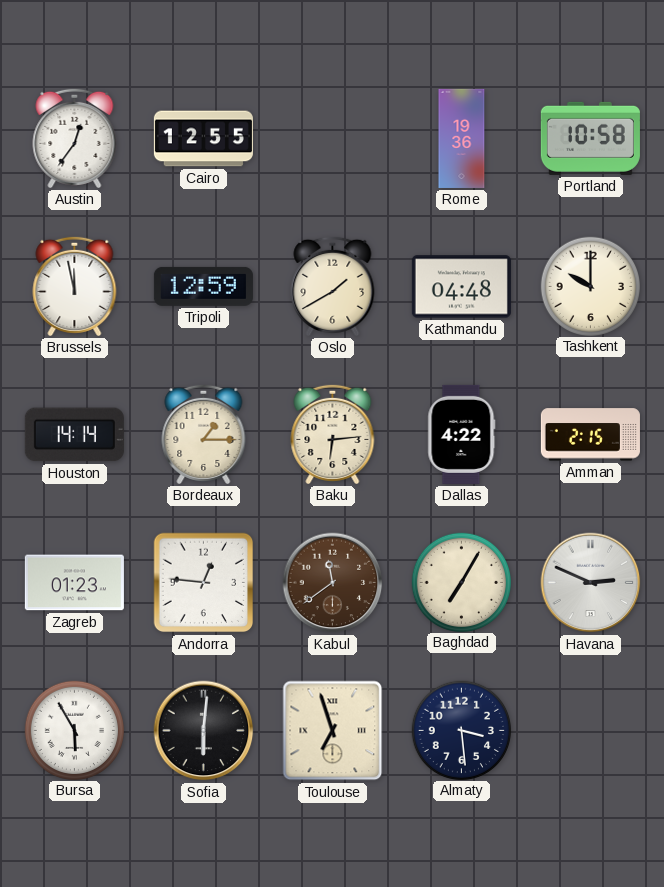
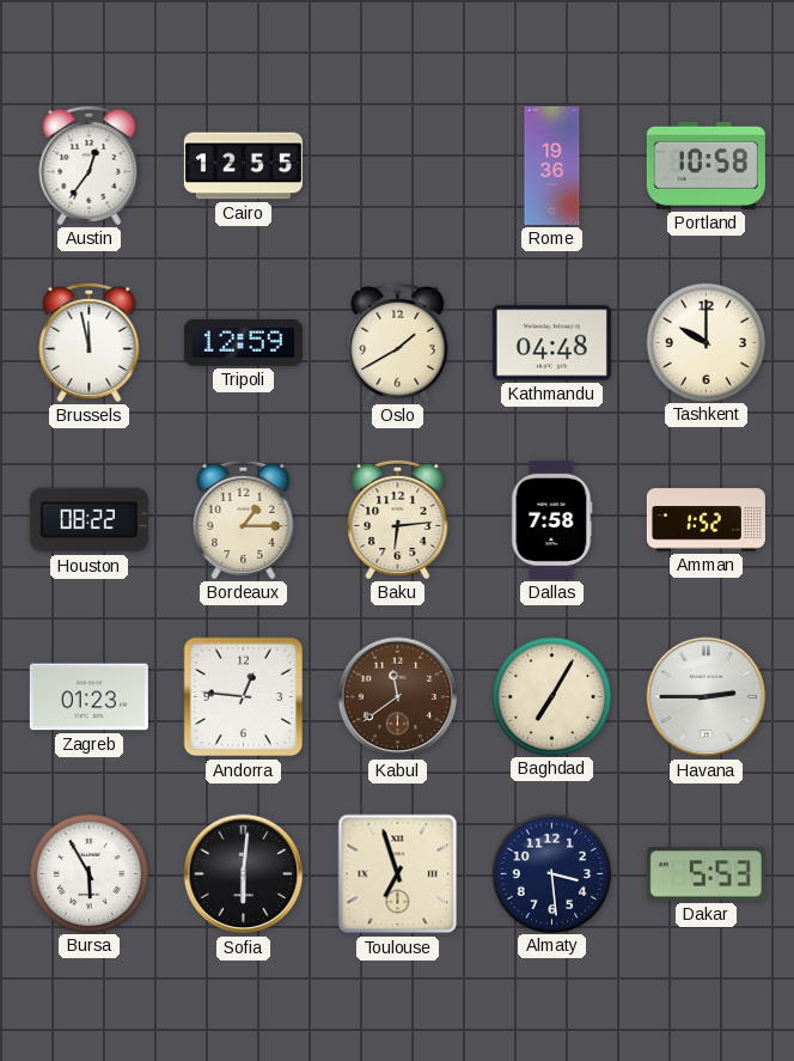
Houston: 14:14 -> 08:22
Dallas: 4:22 -> 7:58
Amman: 2:15 -> 1:52
Havana: 2:49 -> 2:45
Dakar: none -> 5:53
